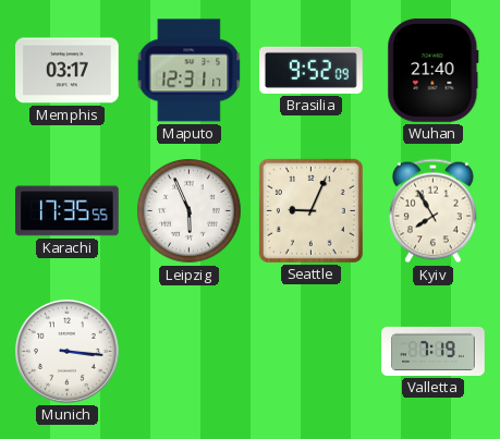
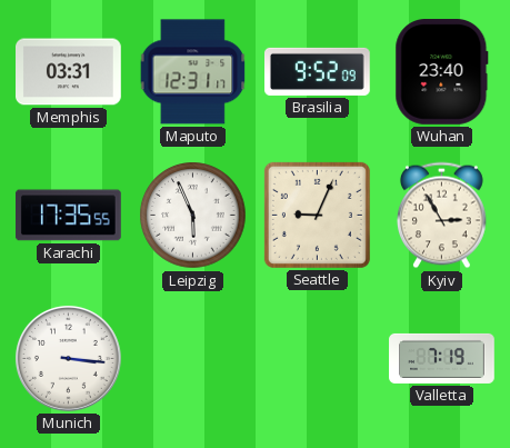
Memphis: 03:17 -> 03:31
Wuhan: 21:40 -> 23:40
Kyiv: 7:55 -> 2:55
